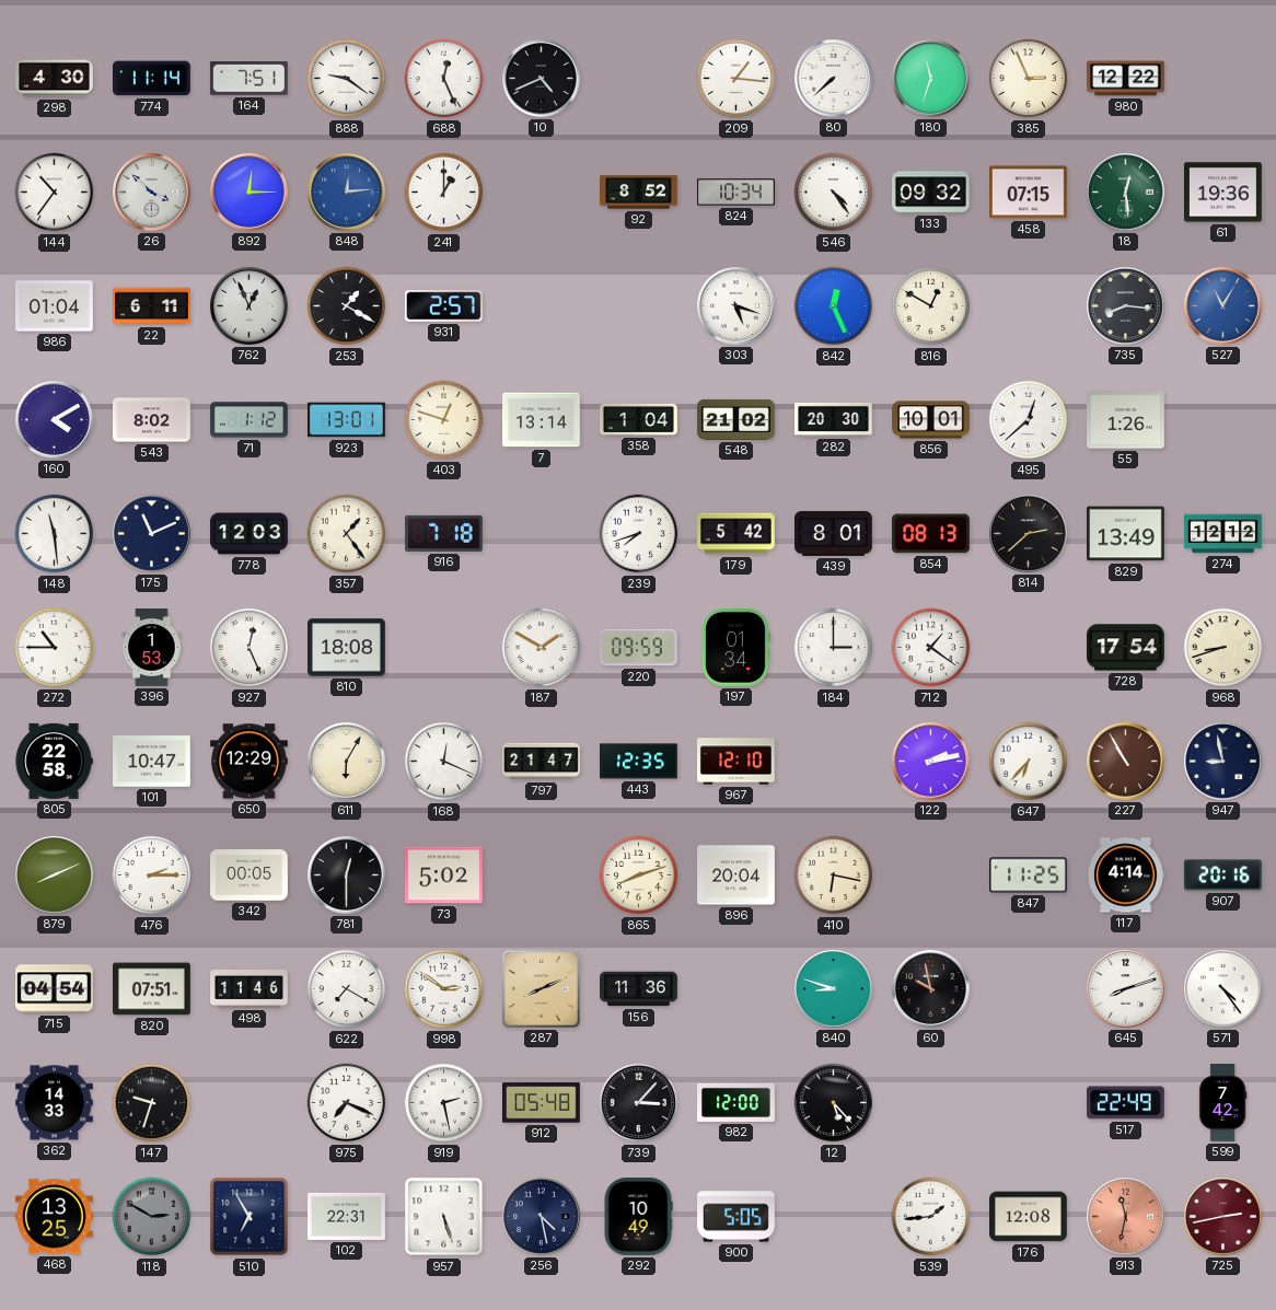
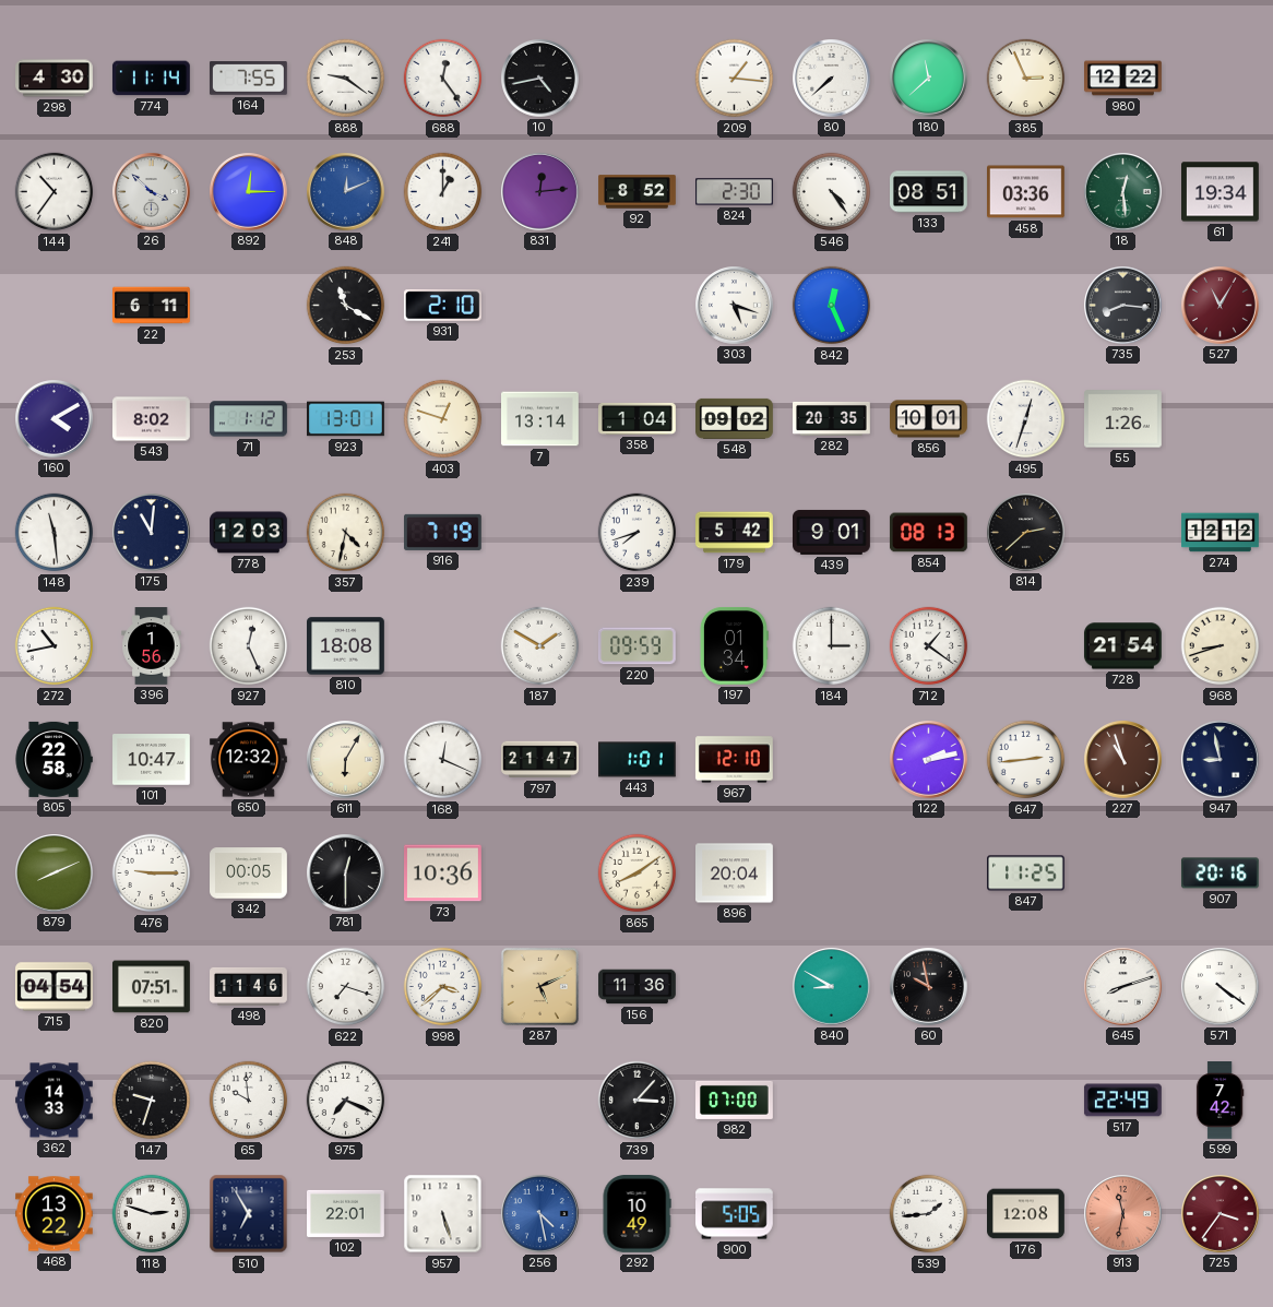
164: 7:51 -> 7:55
688: 12:26 -> 12:24
10: 4:41 -> 4:43
180: 11:33 -> 11:38
848: 12:14 -> 12:11
831: none -> 12:14
824: 10:34 -> 2:30
133: 09:32 -> 08:51
458: 07:15 -> 03:36
61: 19:36 -> 19:34
986: 01:04 -> none
762: 12:56 -> none
253: 1:20 -> 11:20
931: 2:57 -> 2:10
816: 12:50 -> none
527 dial: blue -> burgundy
548: 21:02 -> 09:02
282: 20:30 -> 20:35
495: 12:38 -> 12:33
175: 11:11 -> 11:01
357: 1:24 -> 4:32
916: 7:18 -> 7:19
439: 8:01 -> 9:01
829: 13:49 -> none
272: 10:45 -> 10:43
396: 1:53 -> 1:56
728: 17:54 -> 21:54
650: 12:29 -> 12:32
443: 12:35 -> 1:01
647: 6:37 -> 2:44
227: 10:55 -> 10:57
476: 2:15 -> 9:15
73: 5:02 -> 10:36
865: 8:12 -> 8:09
410: 6:17 -> none
117: 4:14 -> none
622: 7:20 -> 7:18
998: 2:51 -> 3:38
287: 8:11 -> 5:11
840: 8:48 -> 8:50
571: 4:24 -> 4:21
65: none -> 9:59
919: 2:28 -> none
912: 05:48 -> none
982: 12:00 -> 07:00
12: 5:23 -> none
468: 13:25 -> 13:22
118: 2:50 -> 2:48
118 dial: grey -> white
102: 22:31 -> 22:01
256 dial: navy -> blue
725: 2:43 -> 3:36
